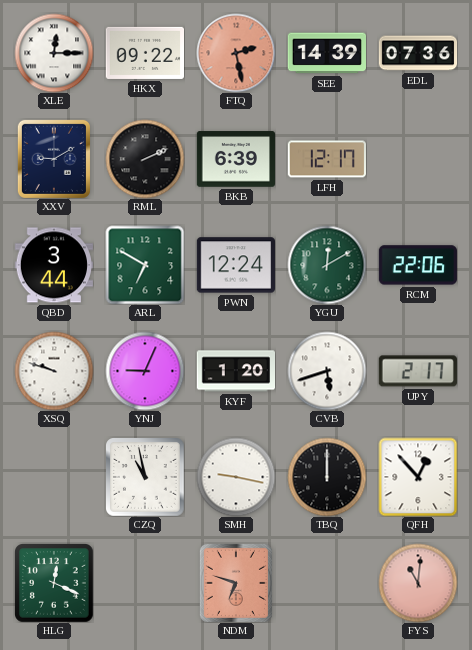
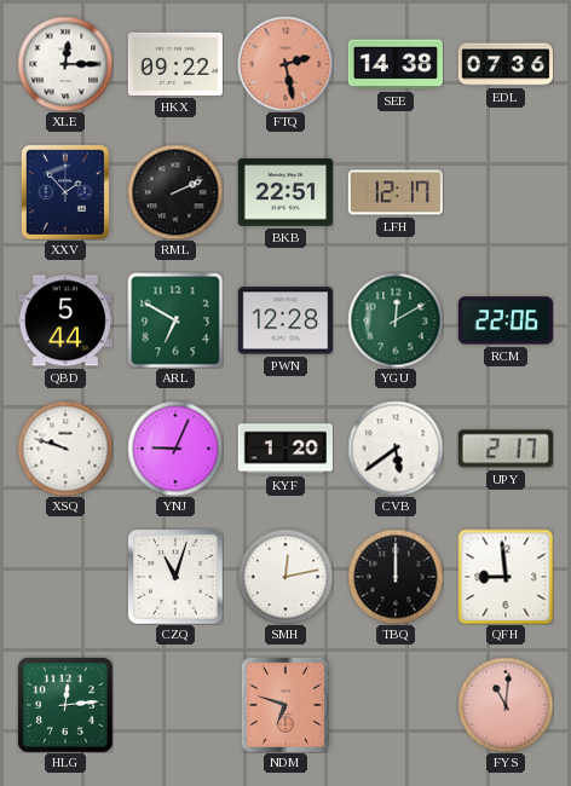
SEE: 14:39 -> 14:38
XXV: 9:10 -> 1:53
BKB: 6:39 -> 22:51
QBD: 3:44 -> 5:44
PWN: 12:24 -> 12:28
CVB: 5:42 -> 5:39
CZQ: 10:58 -> 11:03
SMH: 9:17 -> 12:13
QFH: 12:53 -> 8:59
HLG: 12:19 -> 12:14
